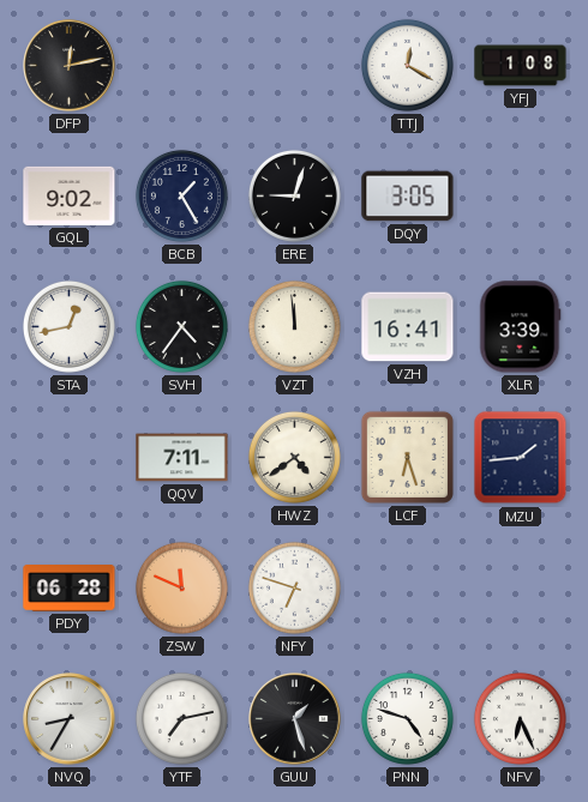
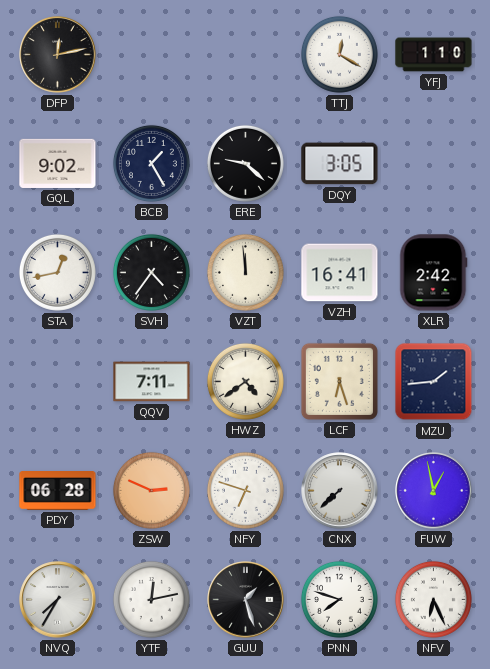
YFJ: 1:08 -> 1:10
ERE: 9:03 -> 9:22
XLR: 3:39 -> 2:42
ZSW: 11:49 -> 2:49
CNX: none -> 7:38
FUW: none -> 12:58
NVQ: 8:35 -> 7:35
YTF: 7:13 -> 12:13
PNN: 4:48 -> 7:48
